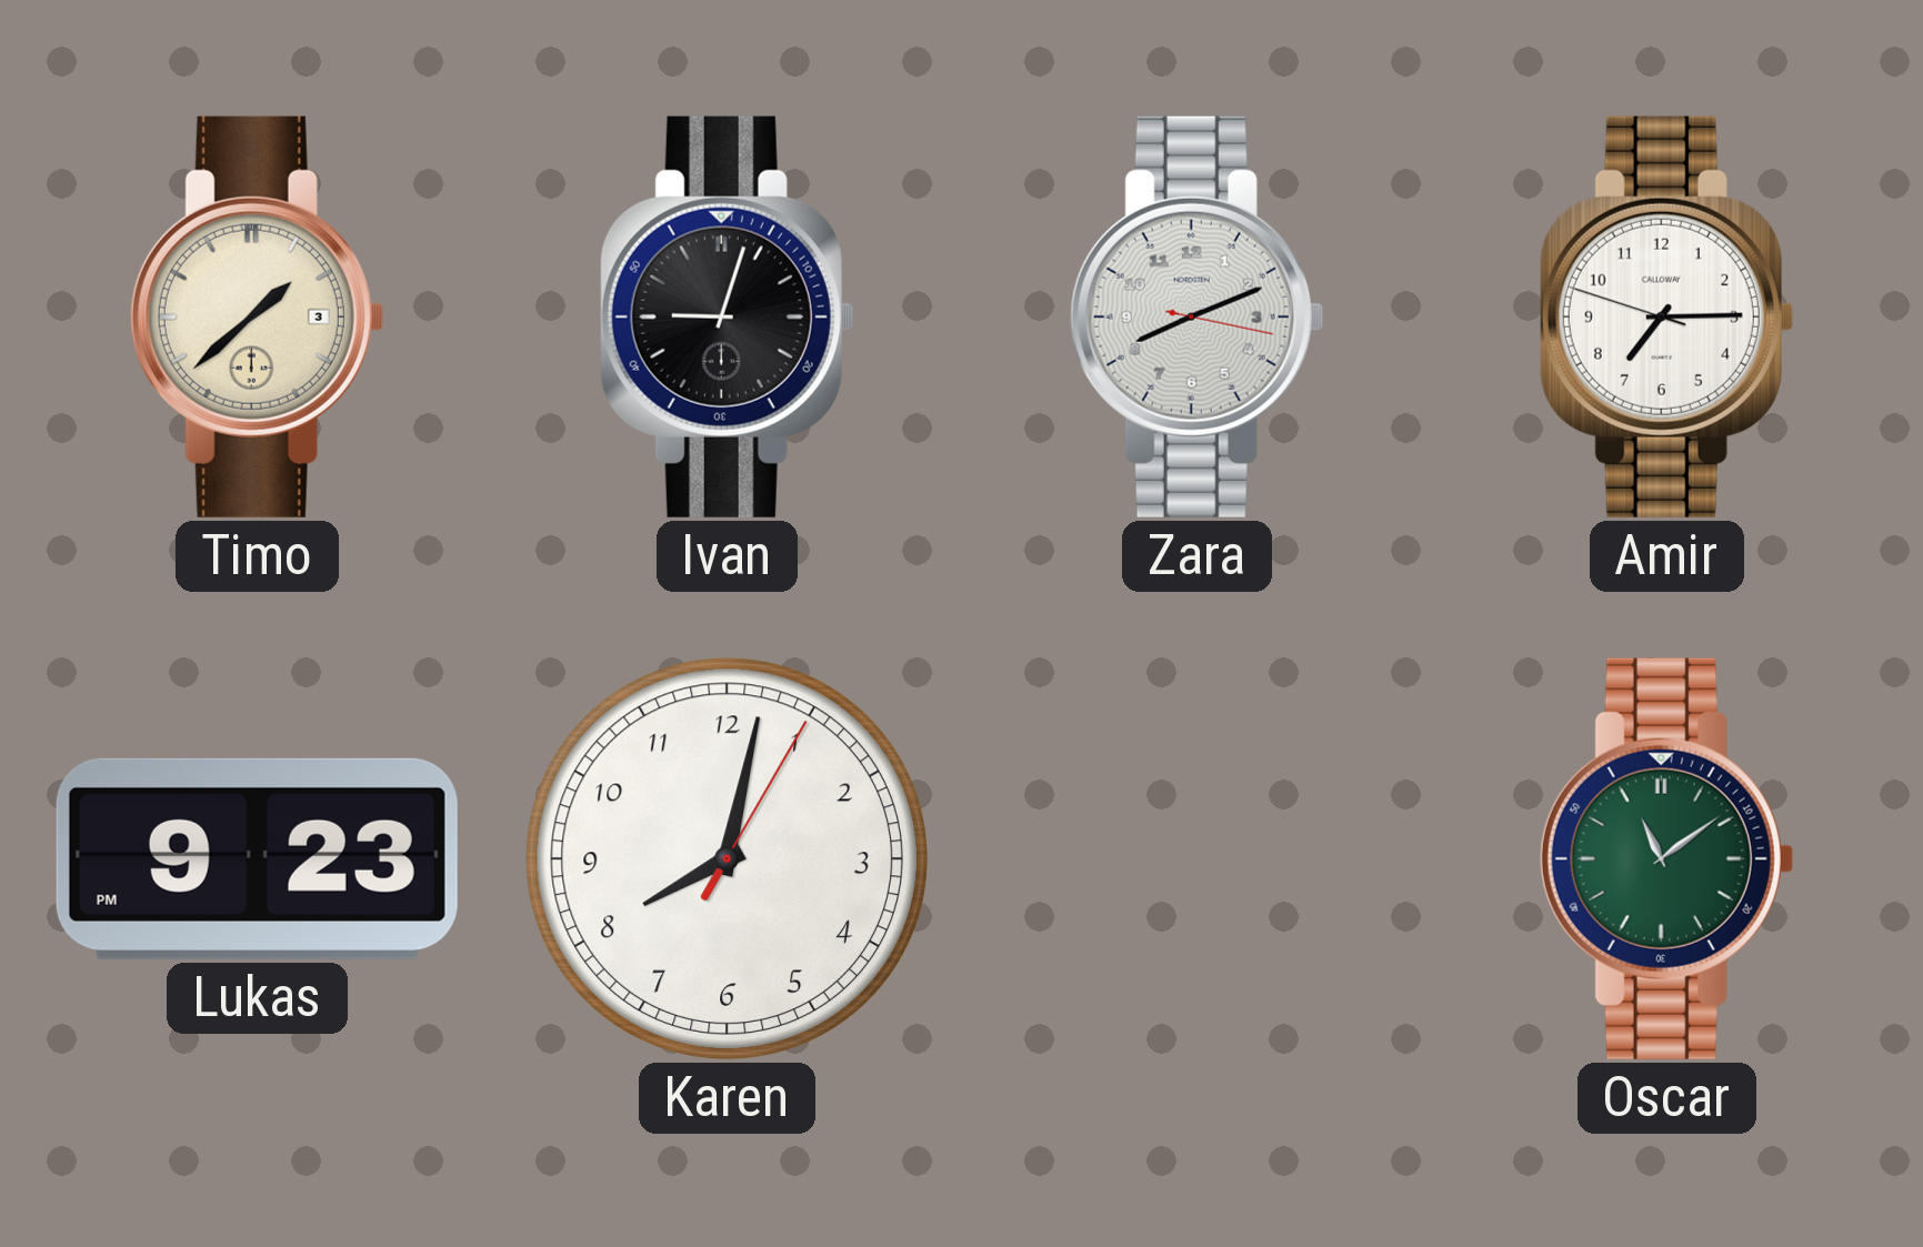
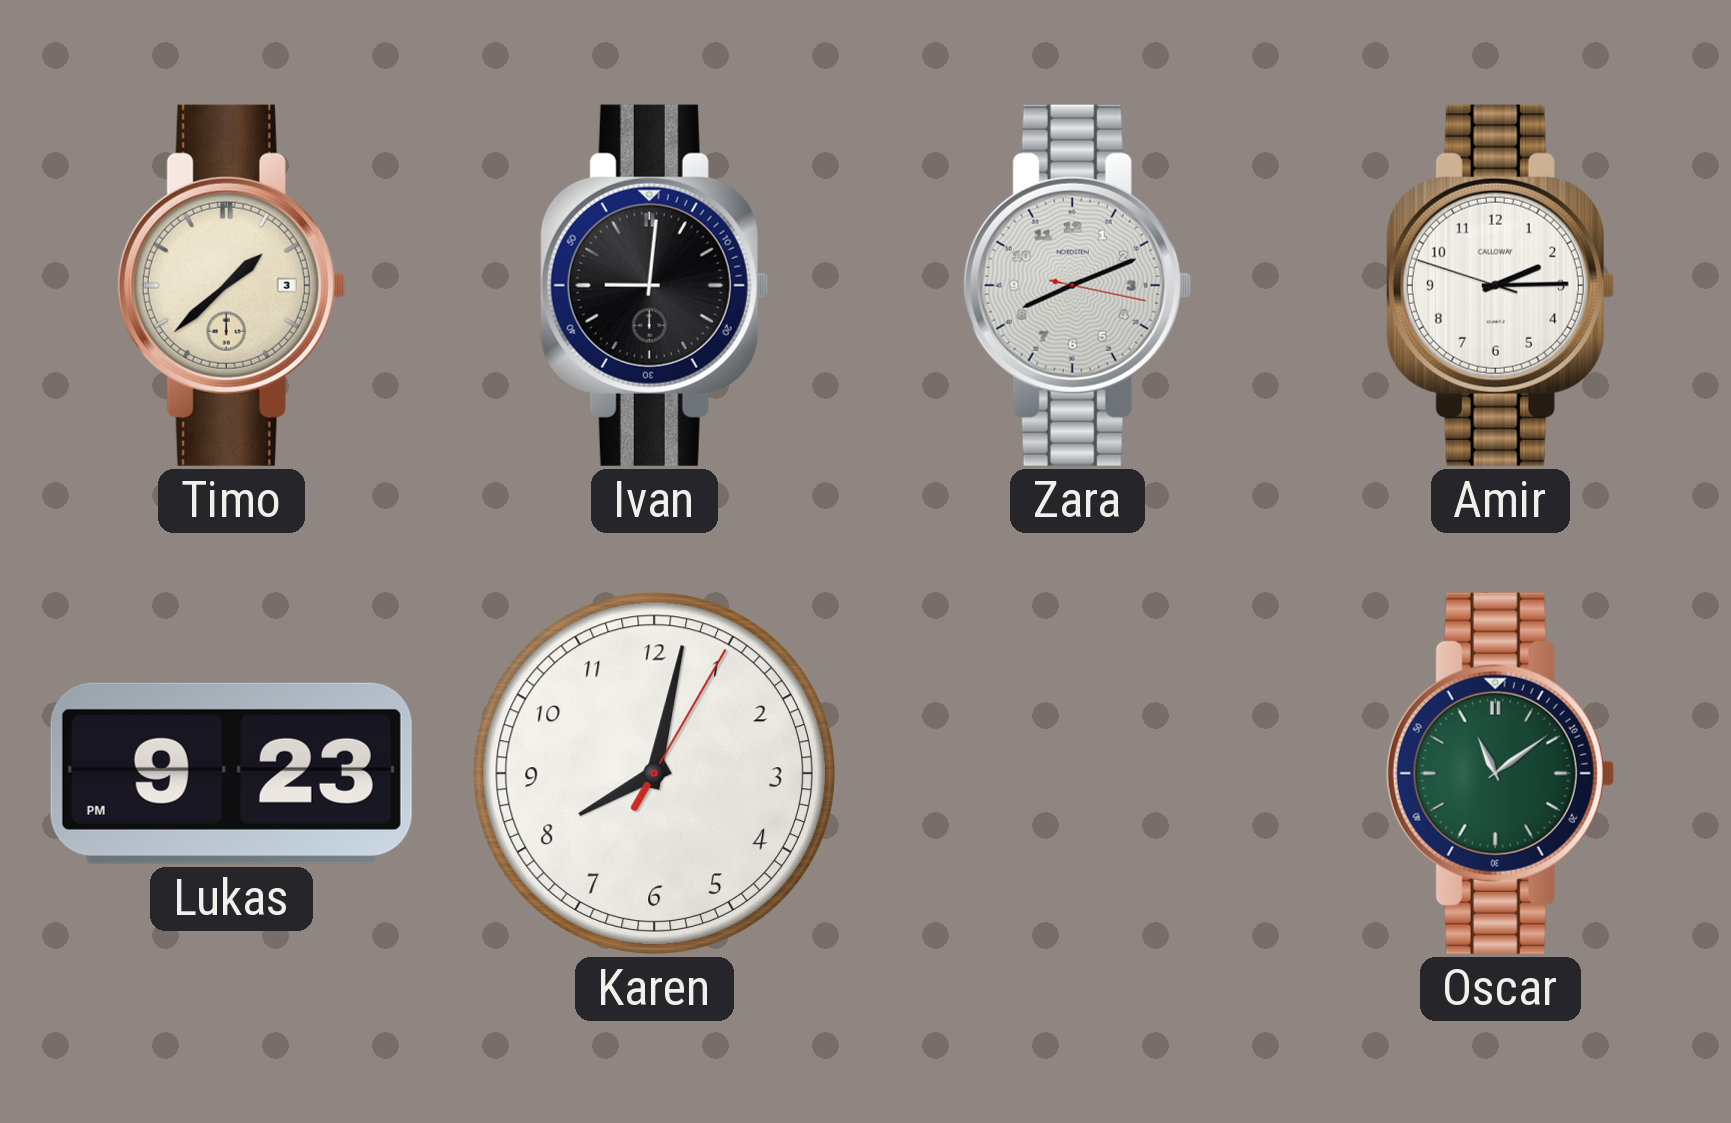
Ivan: 9:03 -> 9:01
Amir: 7:14 -> 2:14
